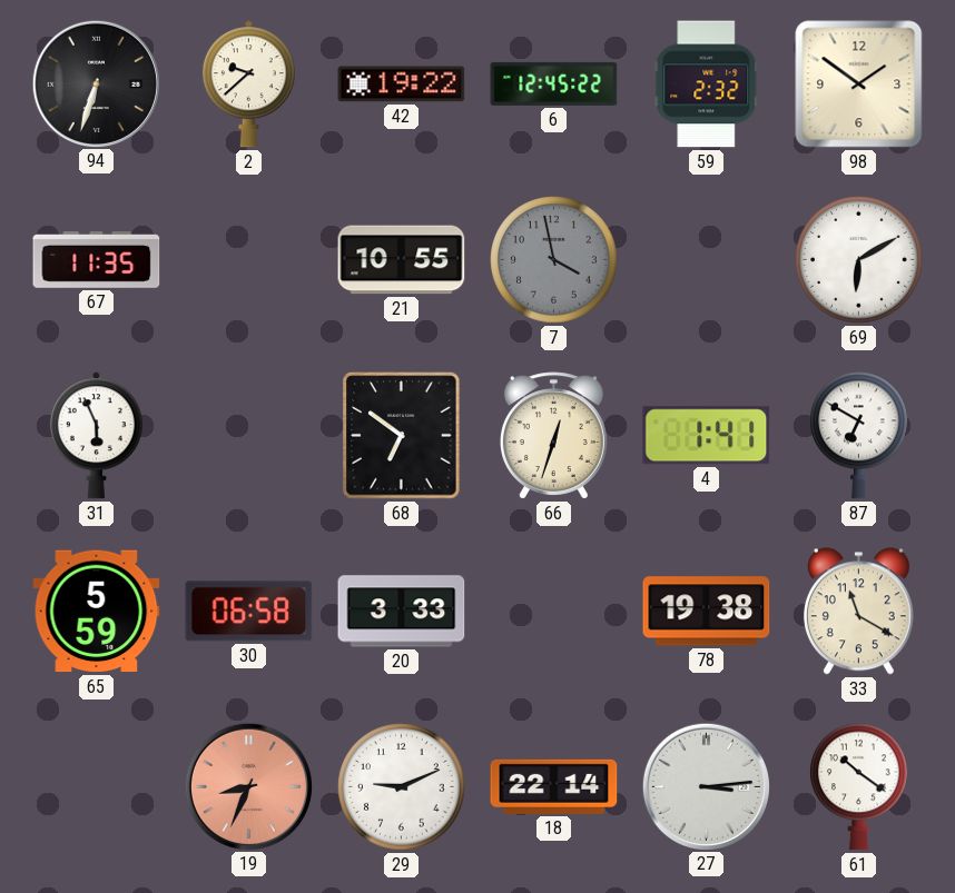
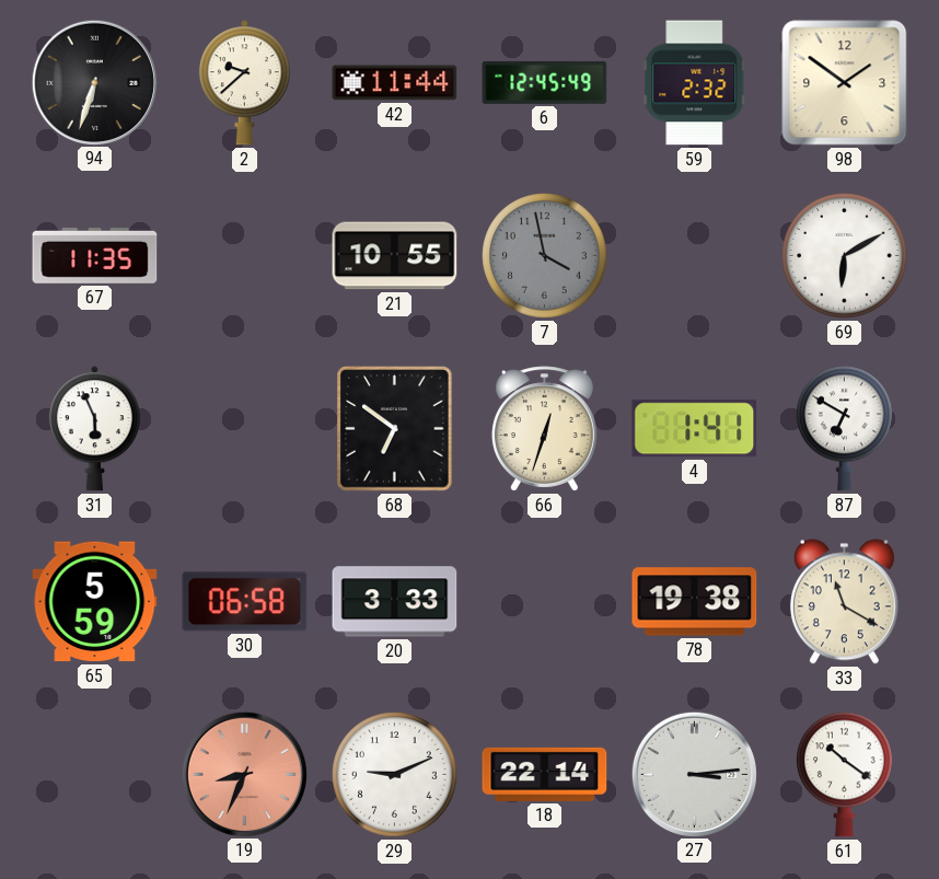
42: 19:22 -> 11:44
6: 12:45:22 -> 12:45:49
